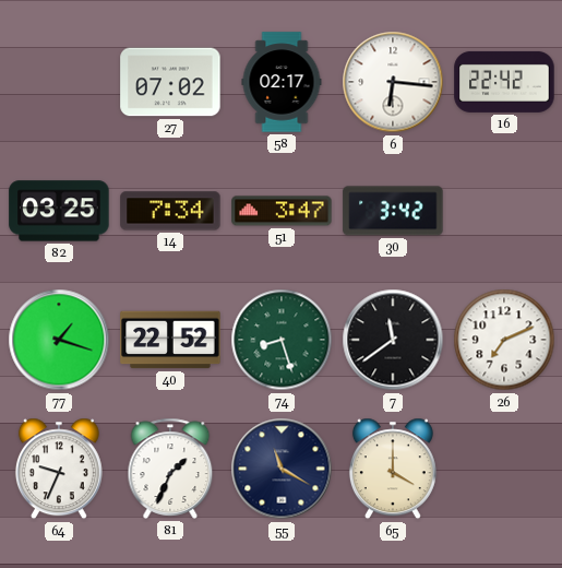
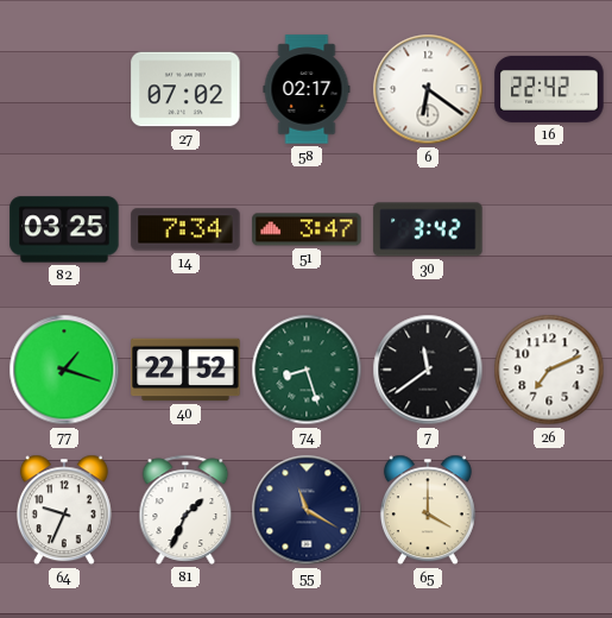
6: 6:16 -> 6:21
